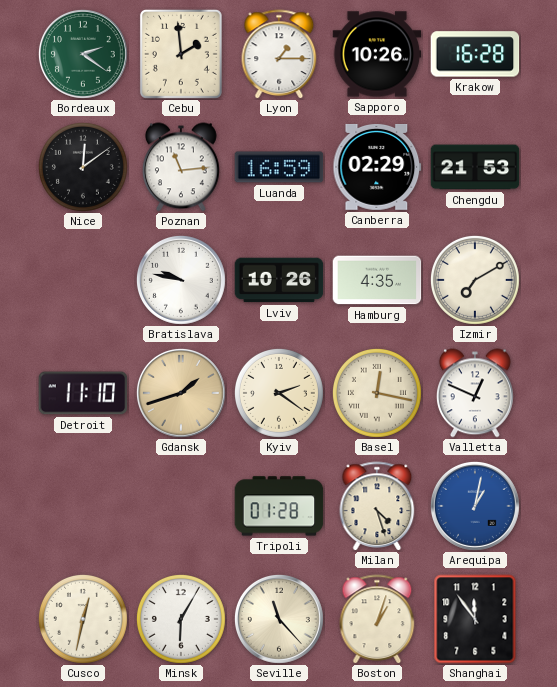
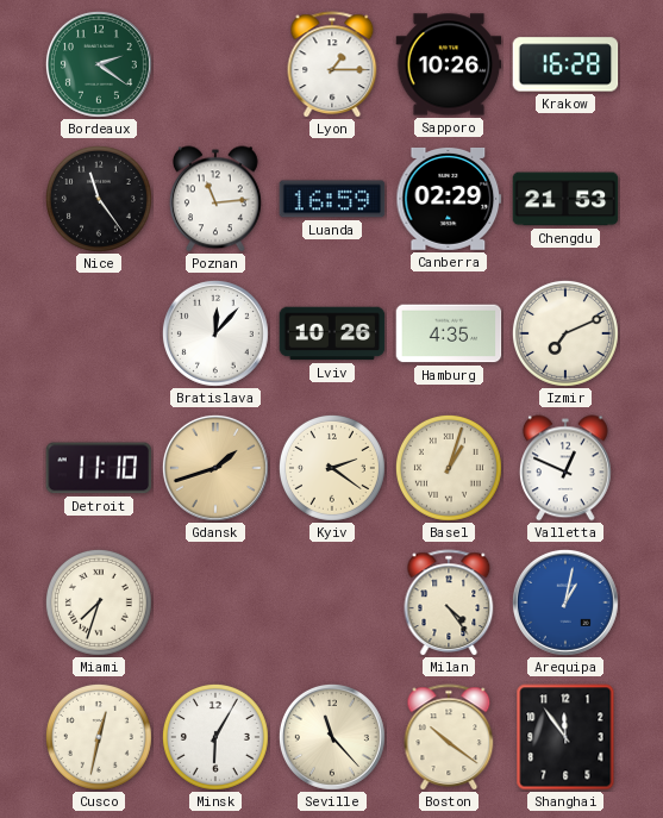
Cebu: 1:59 -> none
Nice: 12:09 -> 11:24
Bratislava: 9:47 -> 12:07
Izmir: 7:10 -> 7:11
Basel: 12:17 -> 1:03
Miami: none -> 7:33
Tripoli: 01:28 -> none
Milan: 4:27 -> 4:24
Boston: 1:03 -> 10:21
